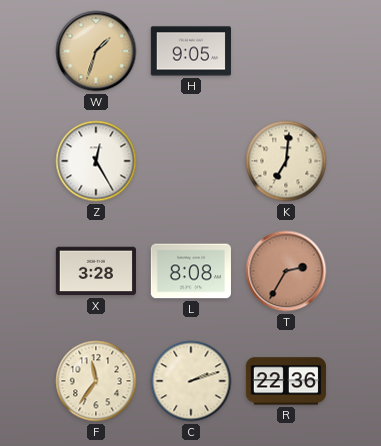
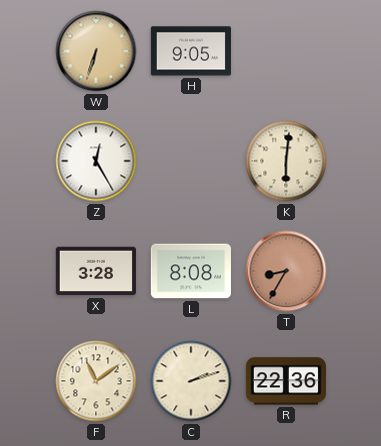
W: 1:33 -> 6:33
K: 7:01 -> 6:01
T: 2:35 -> 8:35
F: 11:36 -> 11:09
